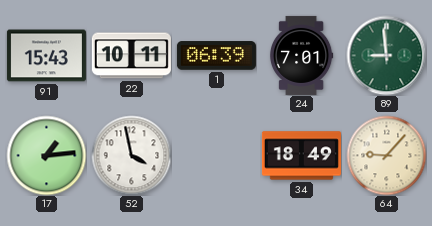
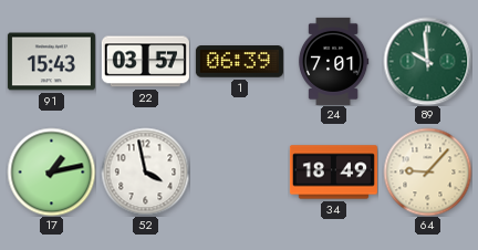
22: 10:11 -> 03:57
89: 8:59 -> 9:59
17: 1:14 -> 1:13
